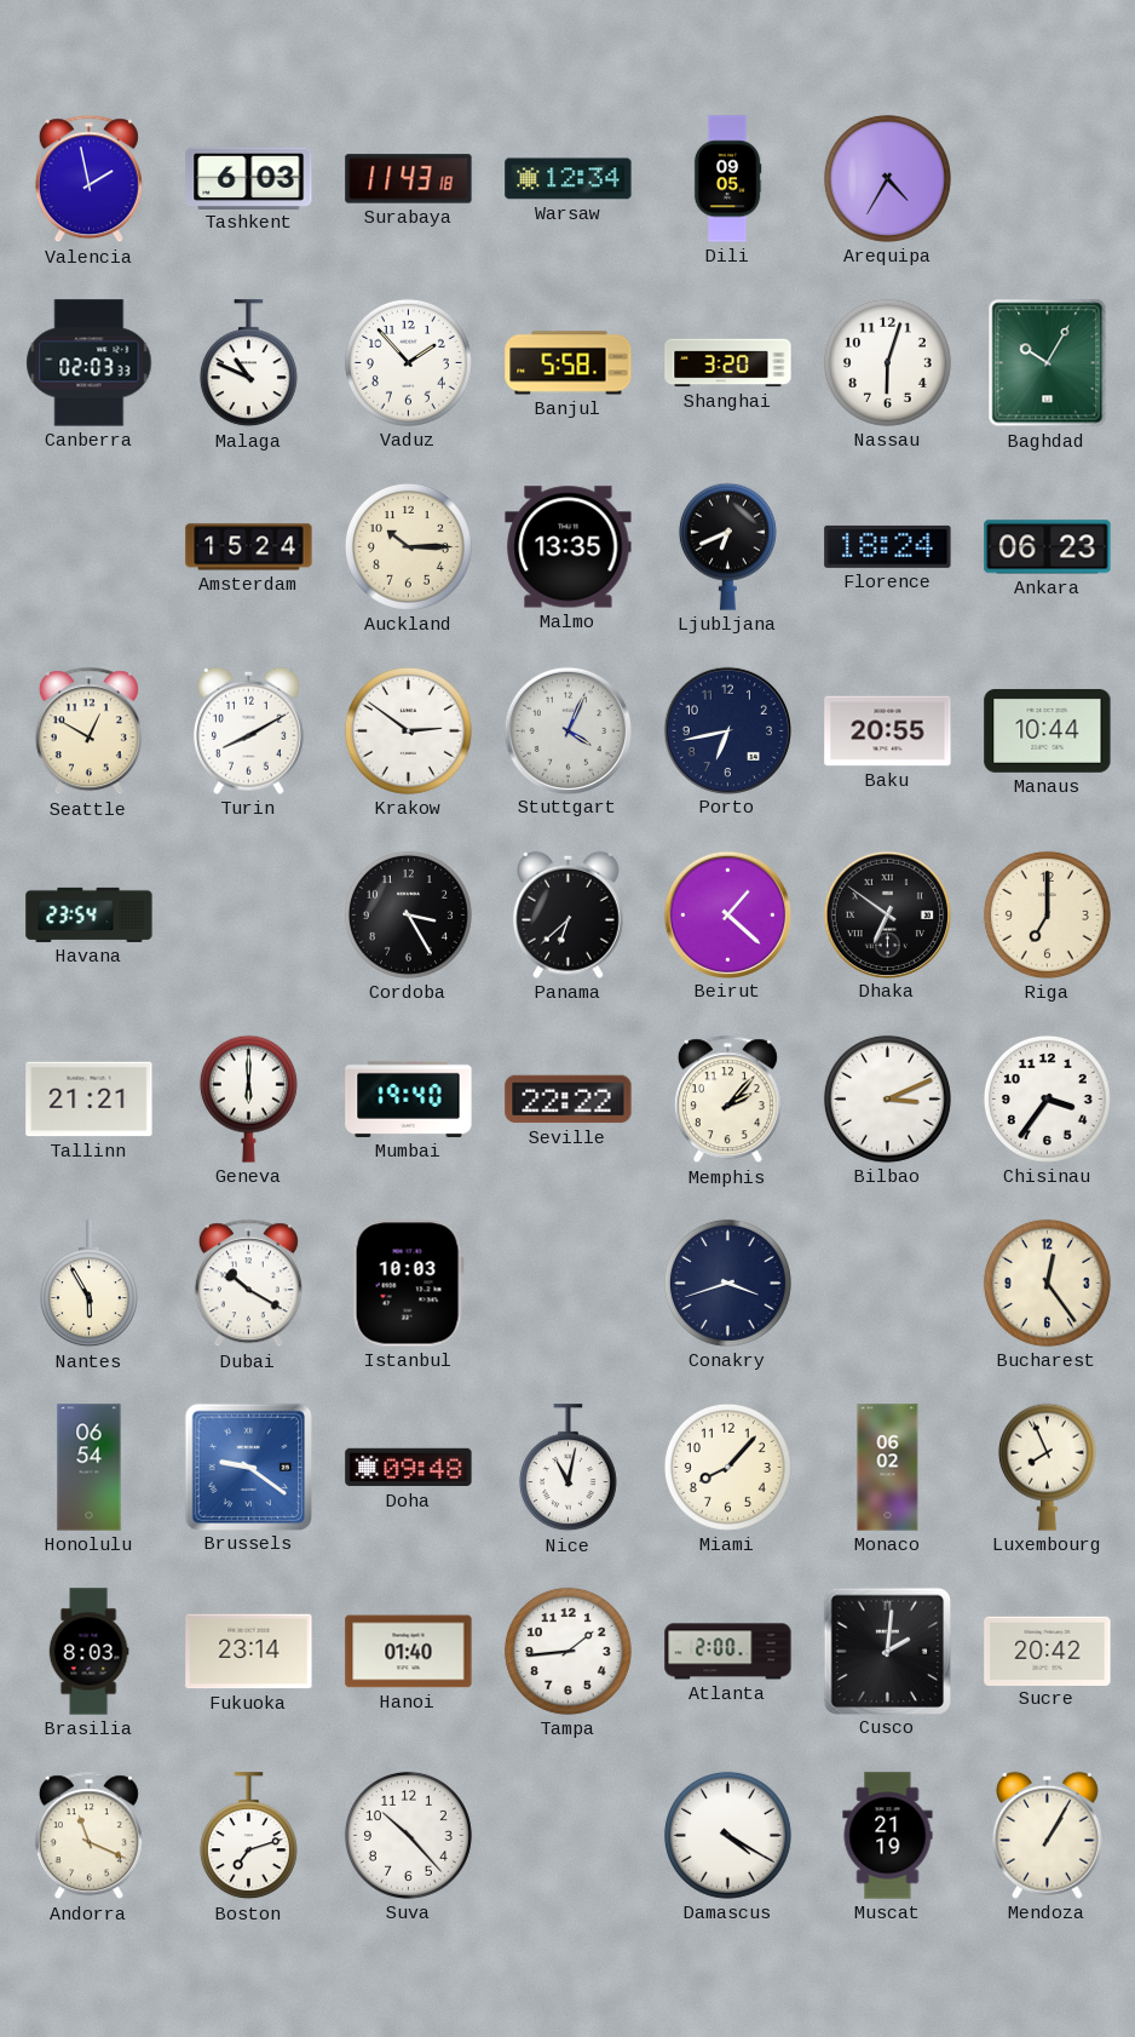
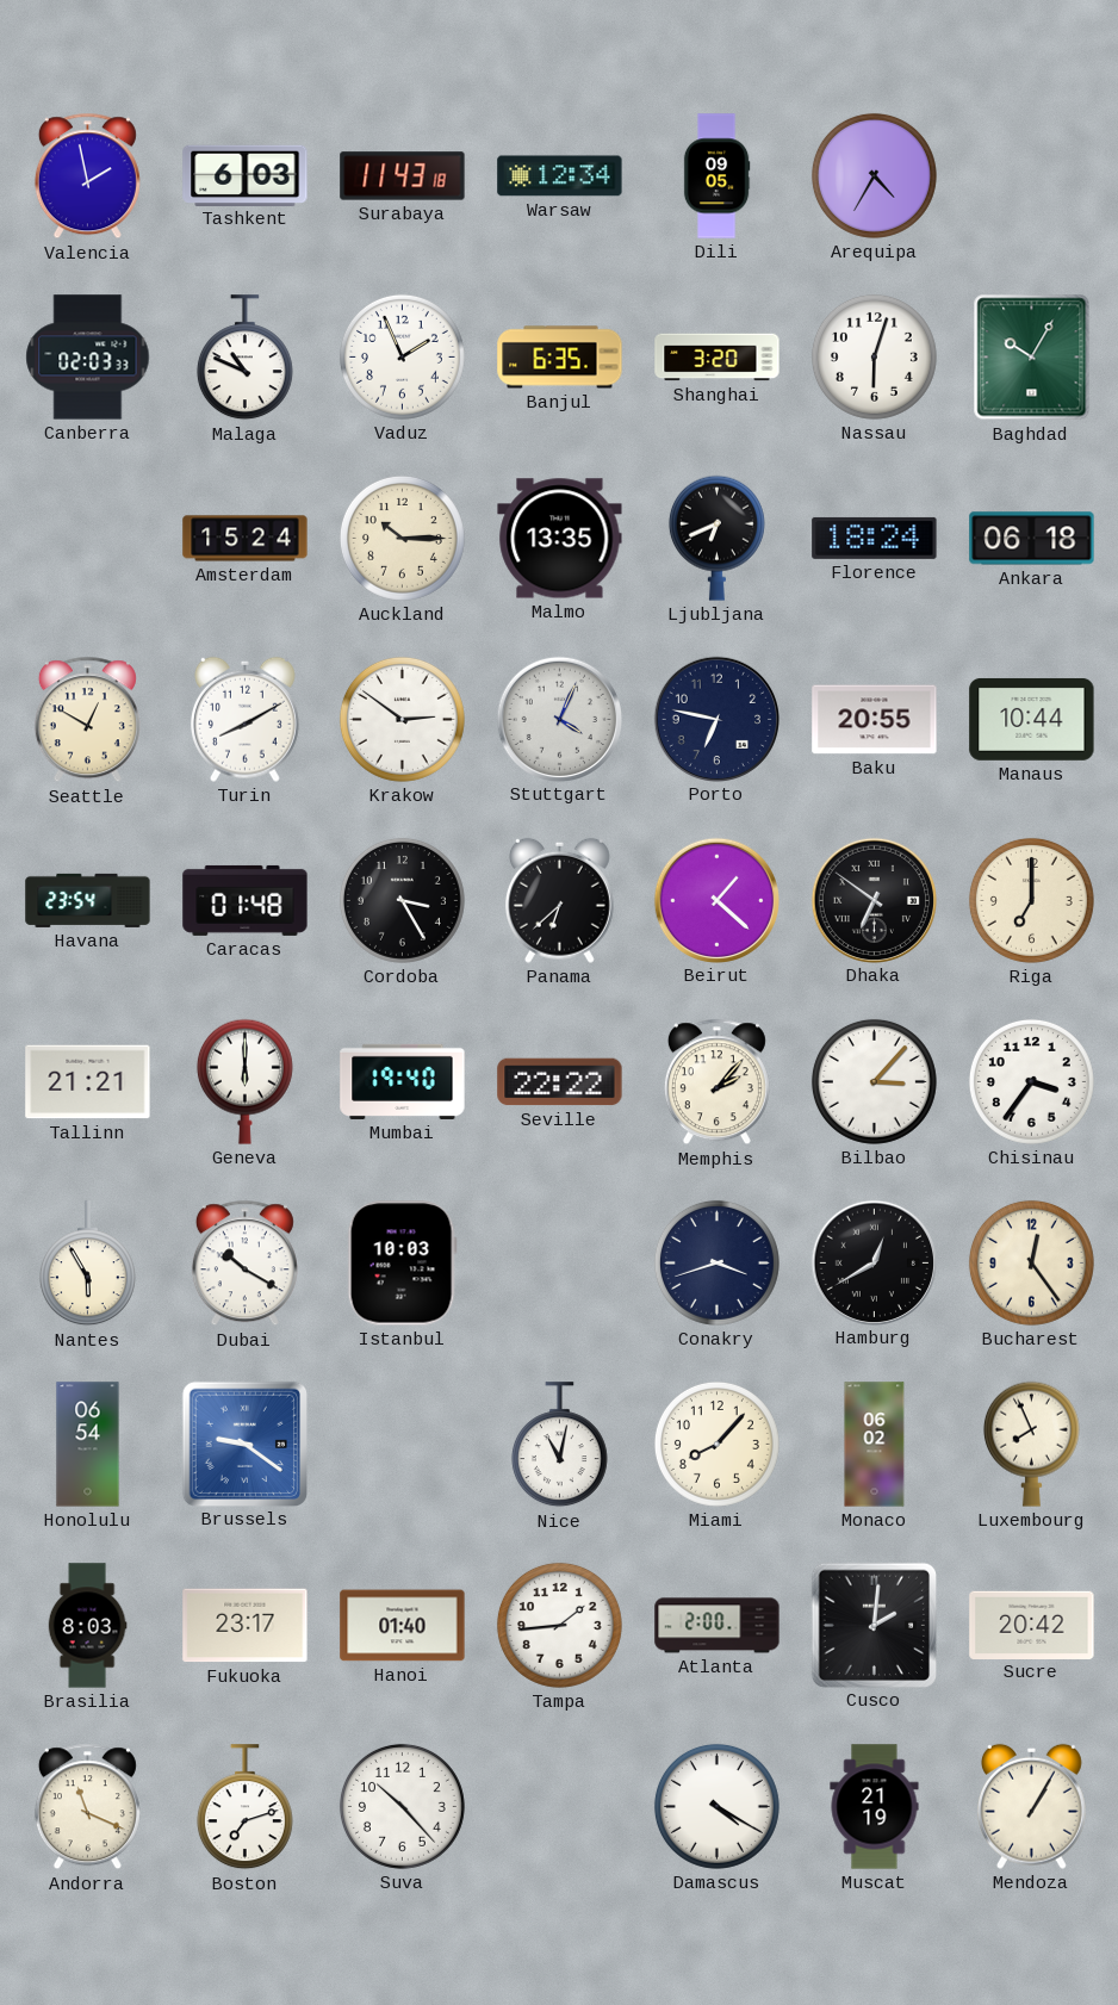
Vaduz: 1:53 -> 1:56
Banjul: 5:58 -> 6:35
Ankara: 06:23 -> 06:18
Porto: 6:43 -> 6:47
Caracas: none -> 01:48
Bilbao: 3:11 -> 3:07
Hamburg: none -> 12:40
Doha: 09:48 -> none
Fukuoka: 23:14 -> 23:17
